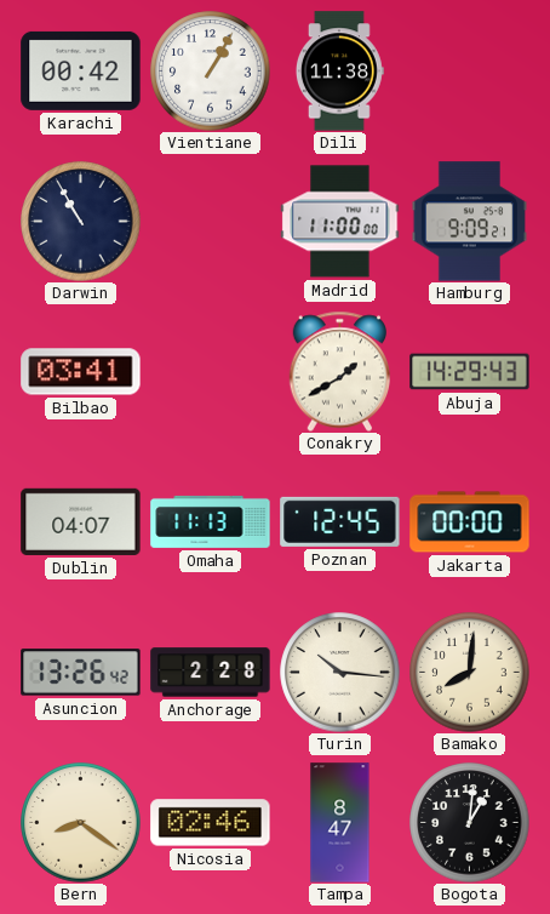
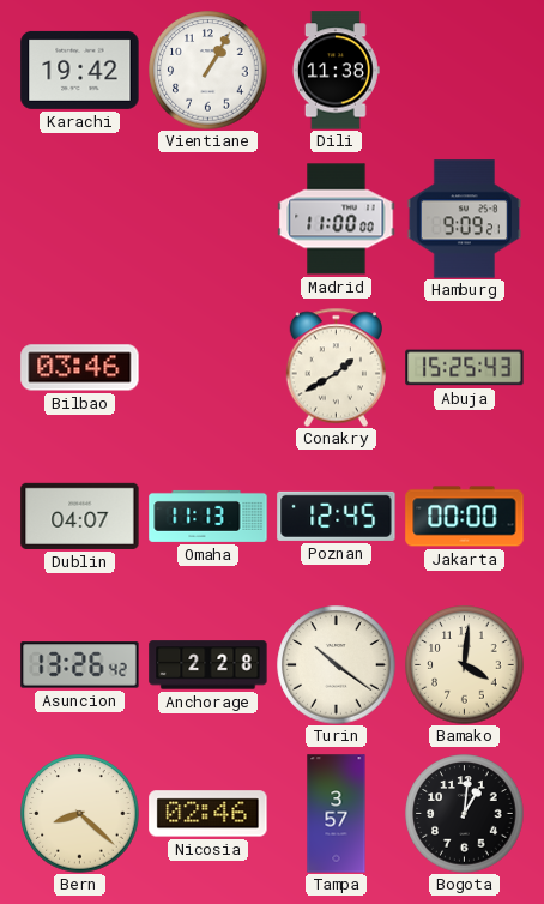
Karachi: 00:42 -> 19:42
Darwin: 10:55 -> none
Bilbao: 03:41 -> 03:46
Abuja: 14:29 -> 15:25
Turin: 10:16 -> 10:21
Bamako: 8:01 -> 4:01
Bern: 8:21 -> 8:22
Tampa: 8:47 -> 3:57
